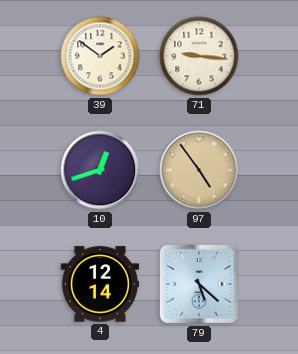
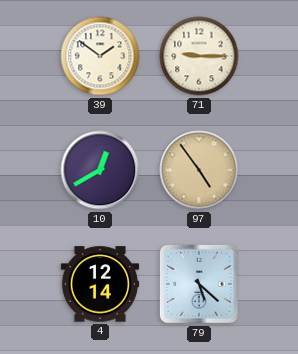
71: 9:16 -> 9:15
10: 12:42 -> 12:40
